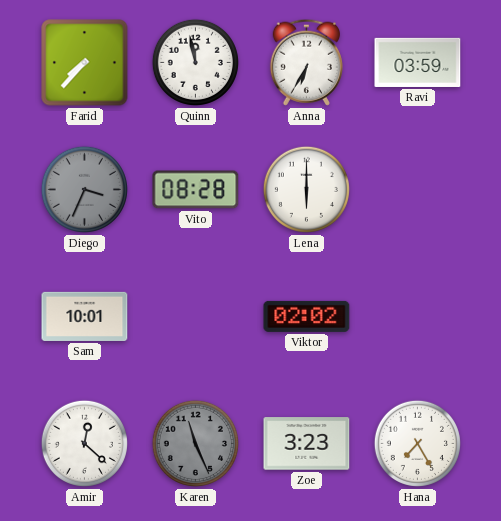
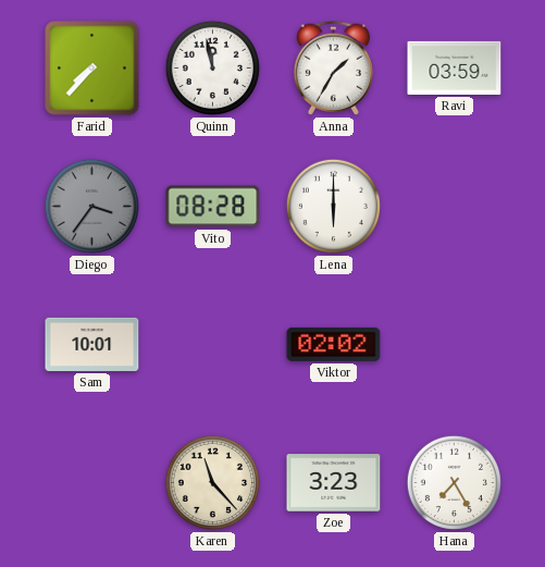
Anna: 6:35 -> 1:35
Diego: 3:34 -> 3:36
Amir: 12:22 -> none
Karen: 11:26 -> 11:23
Karen dial: grey -> cream
